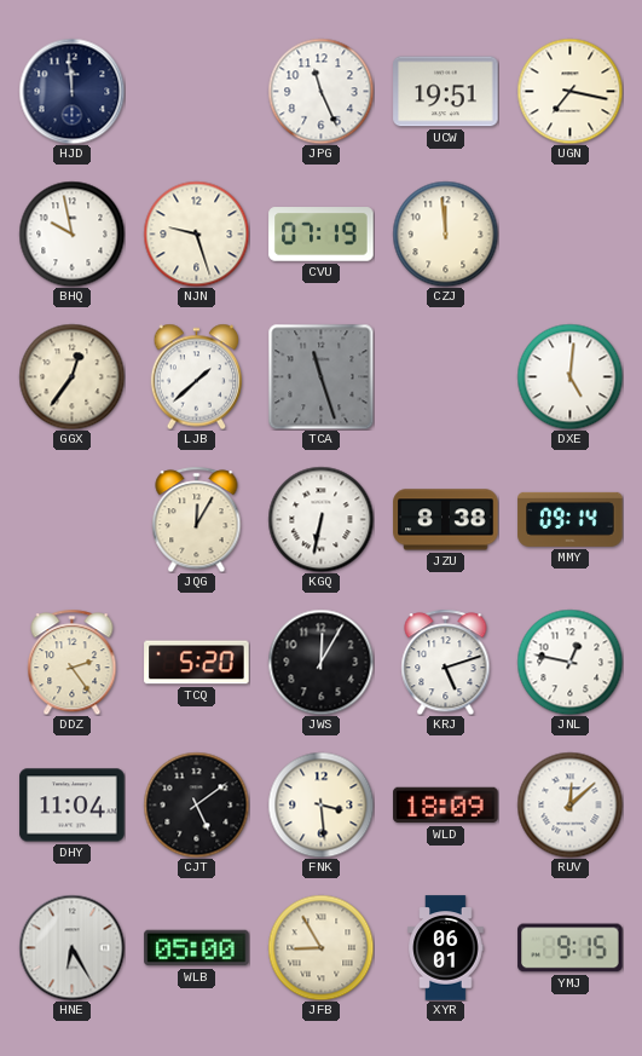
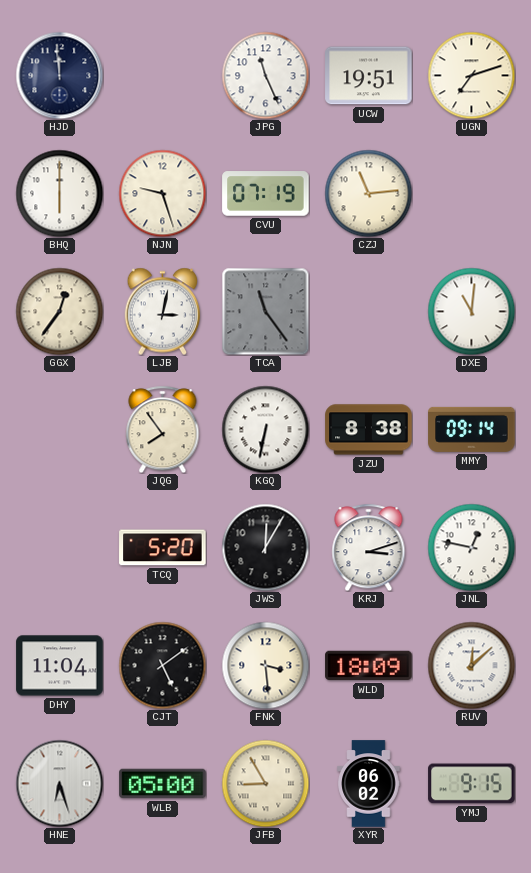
UGN: 7:17 -> 7:12
BHQ: 9:58 -> 6:00
CZJ: 11:59 -> 11:14
LJB: 1:38 -> 3:02
TCA: 11:27 -> 11:24
DXE: 5:01 -> 11:01
JQG: 12:05 -> 7:54
DDZ: 2:24 -> none
KRJ: 5:12 -> 3:12
HNE: 6:25 -> 6:27
XYR: 06:01 -> 06:02
